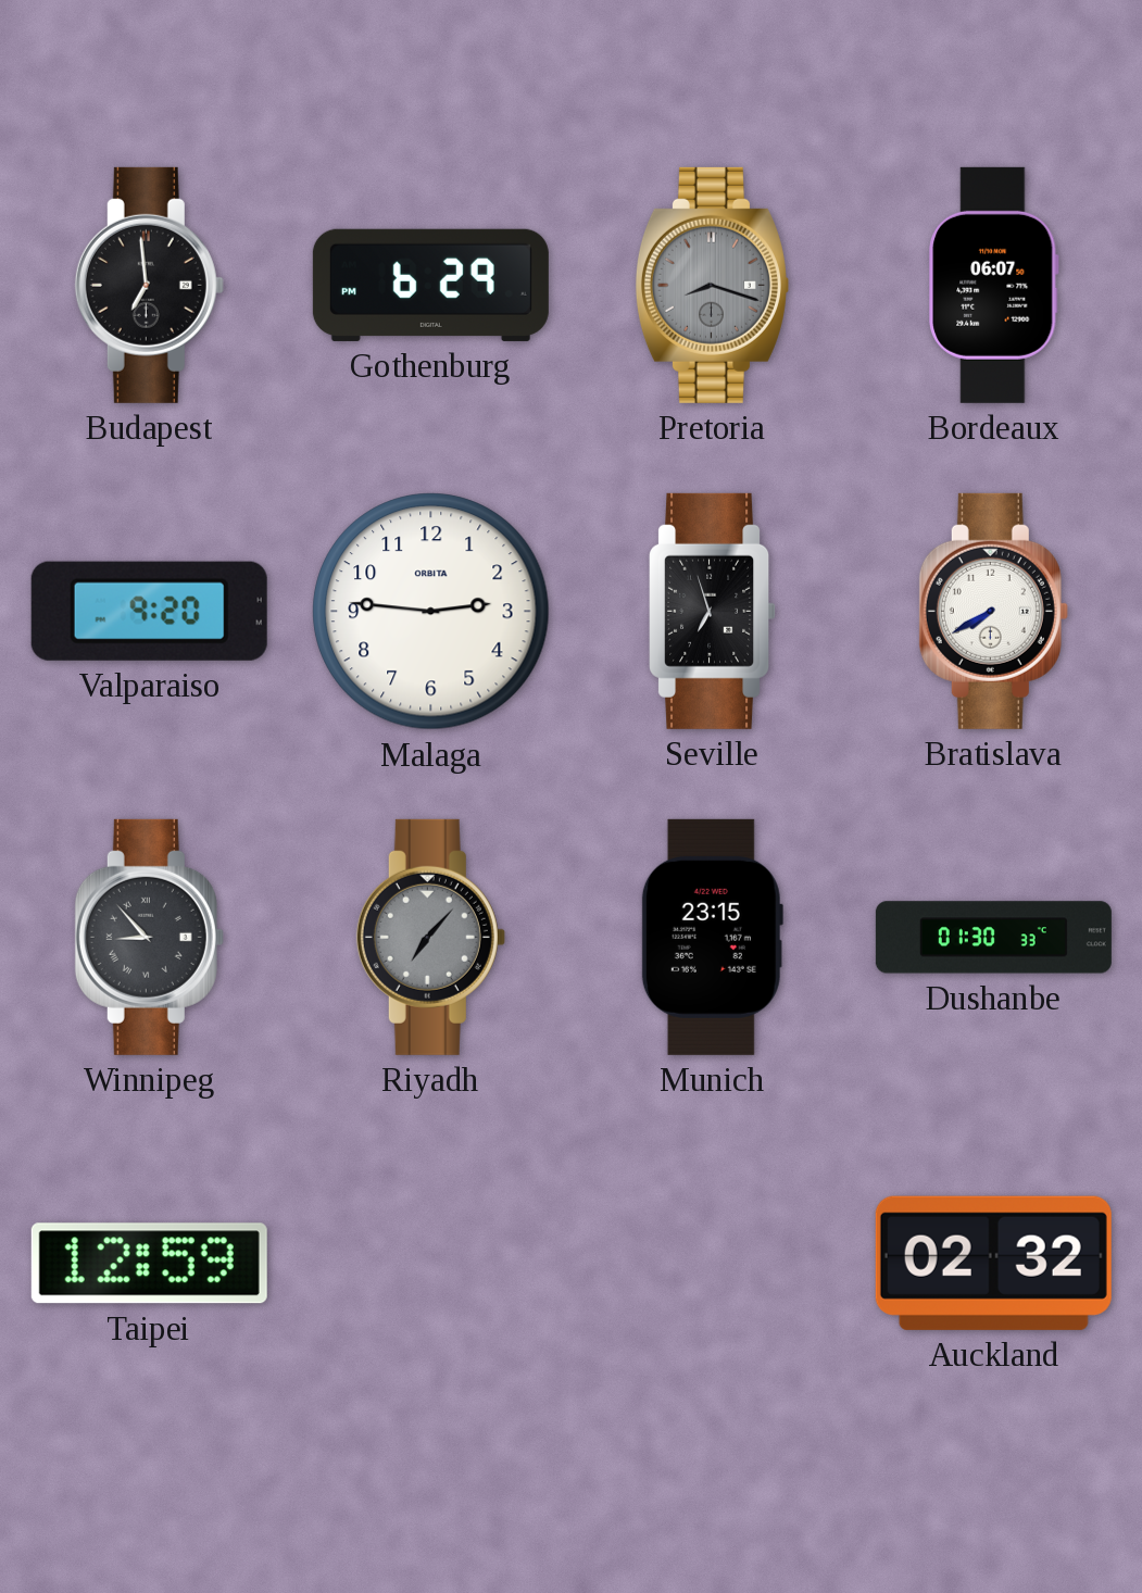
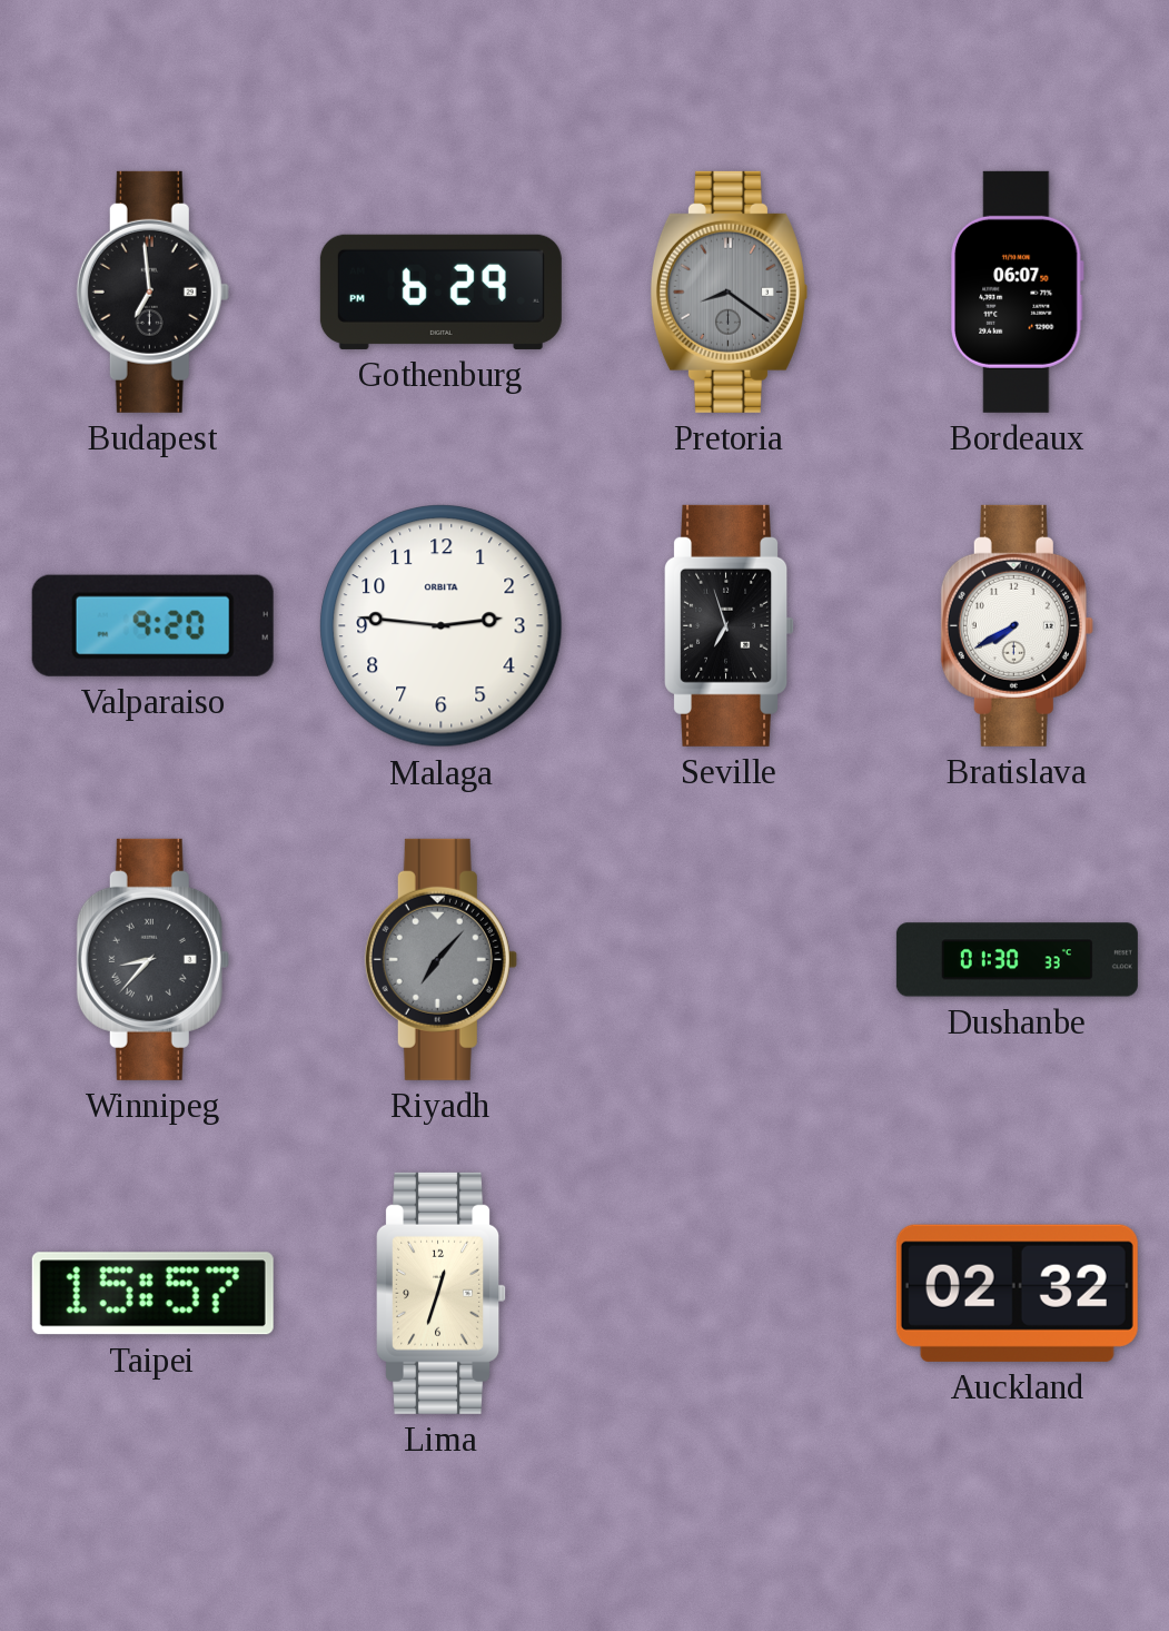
Pretoria: 8:18 -> 8:21
Winnipeg: 8:53 -> 8:37
Munich: 23:15 -> none
Taipei: 12:59 -> 15:57
Lima: none -> 12:33
